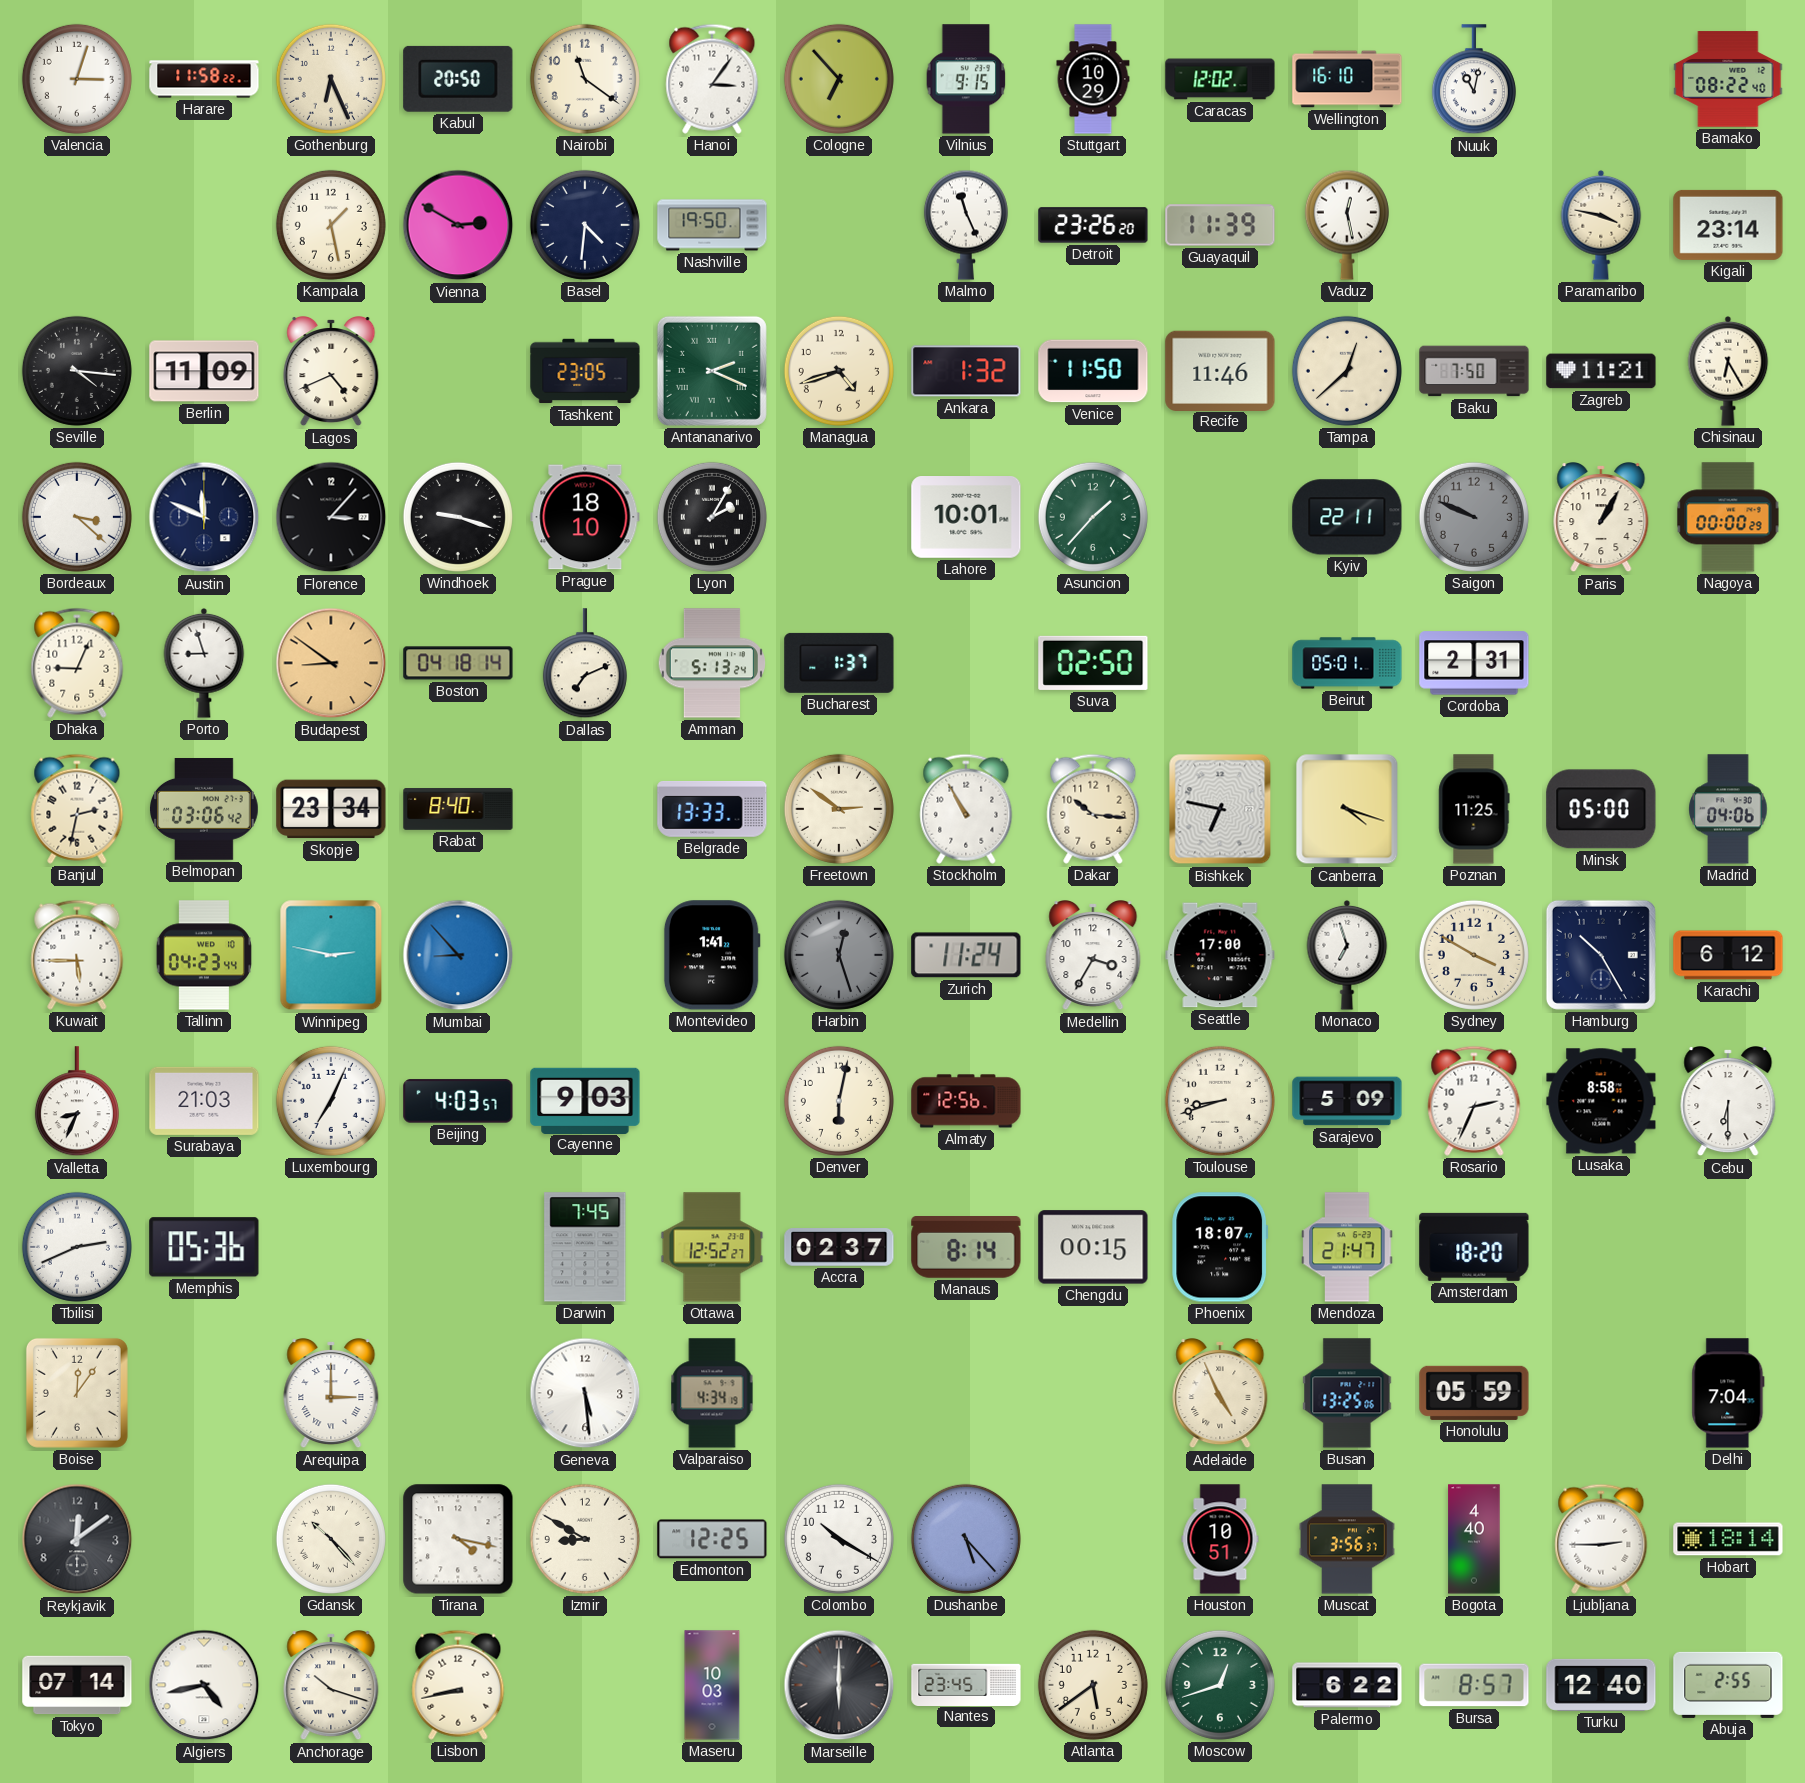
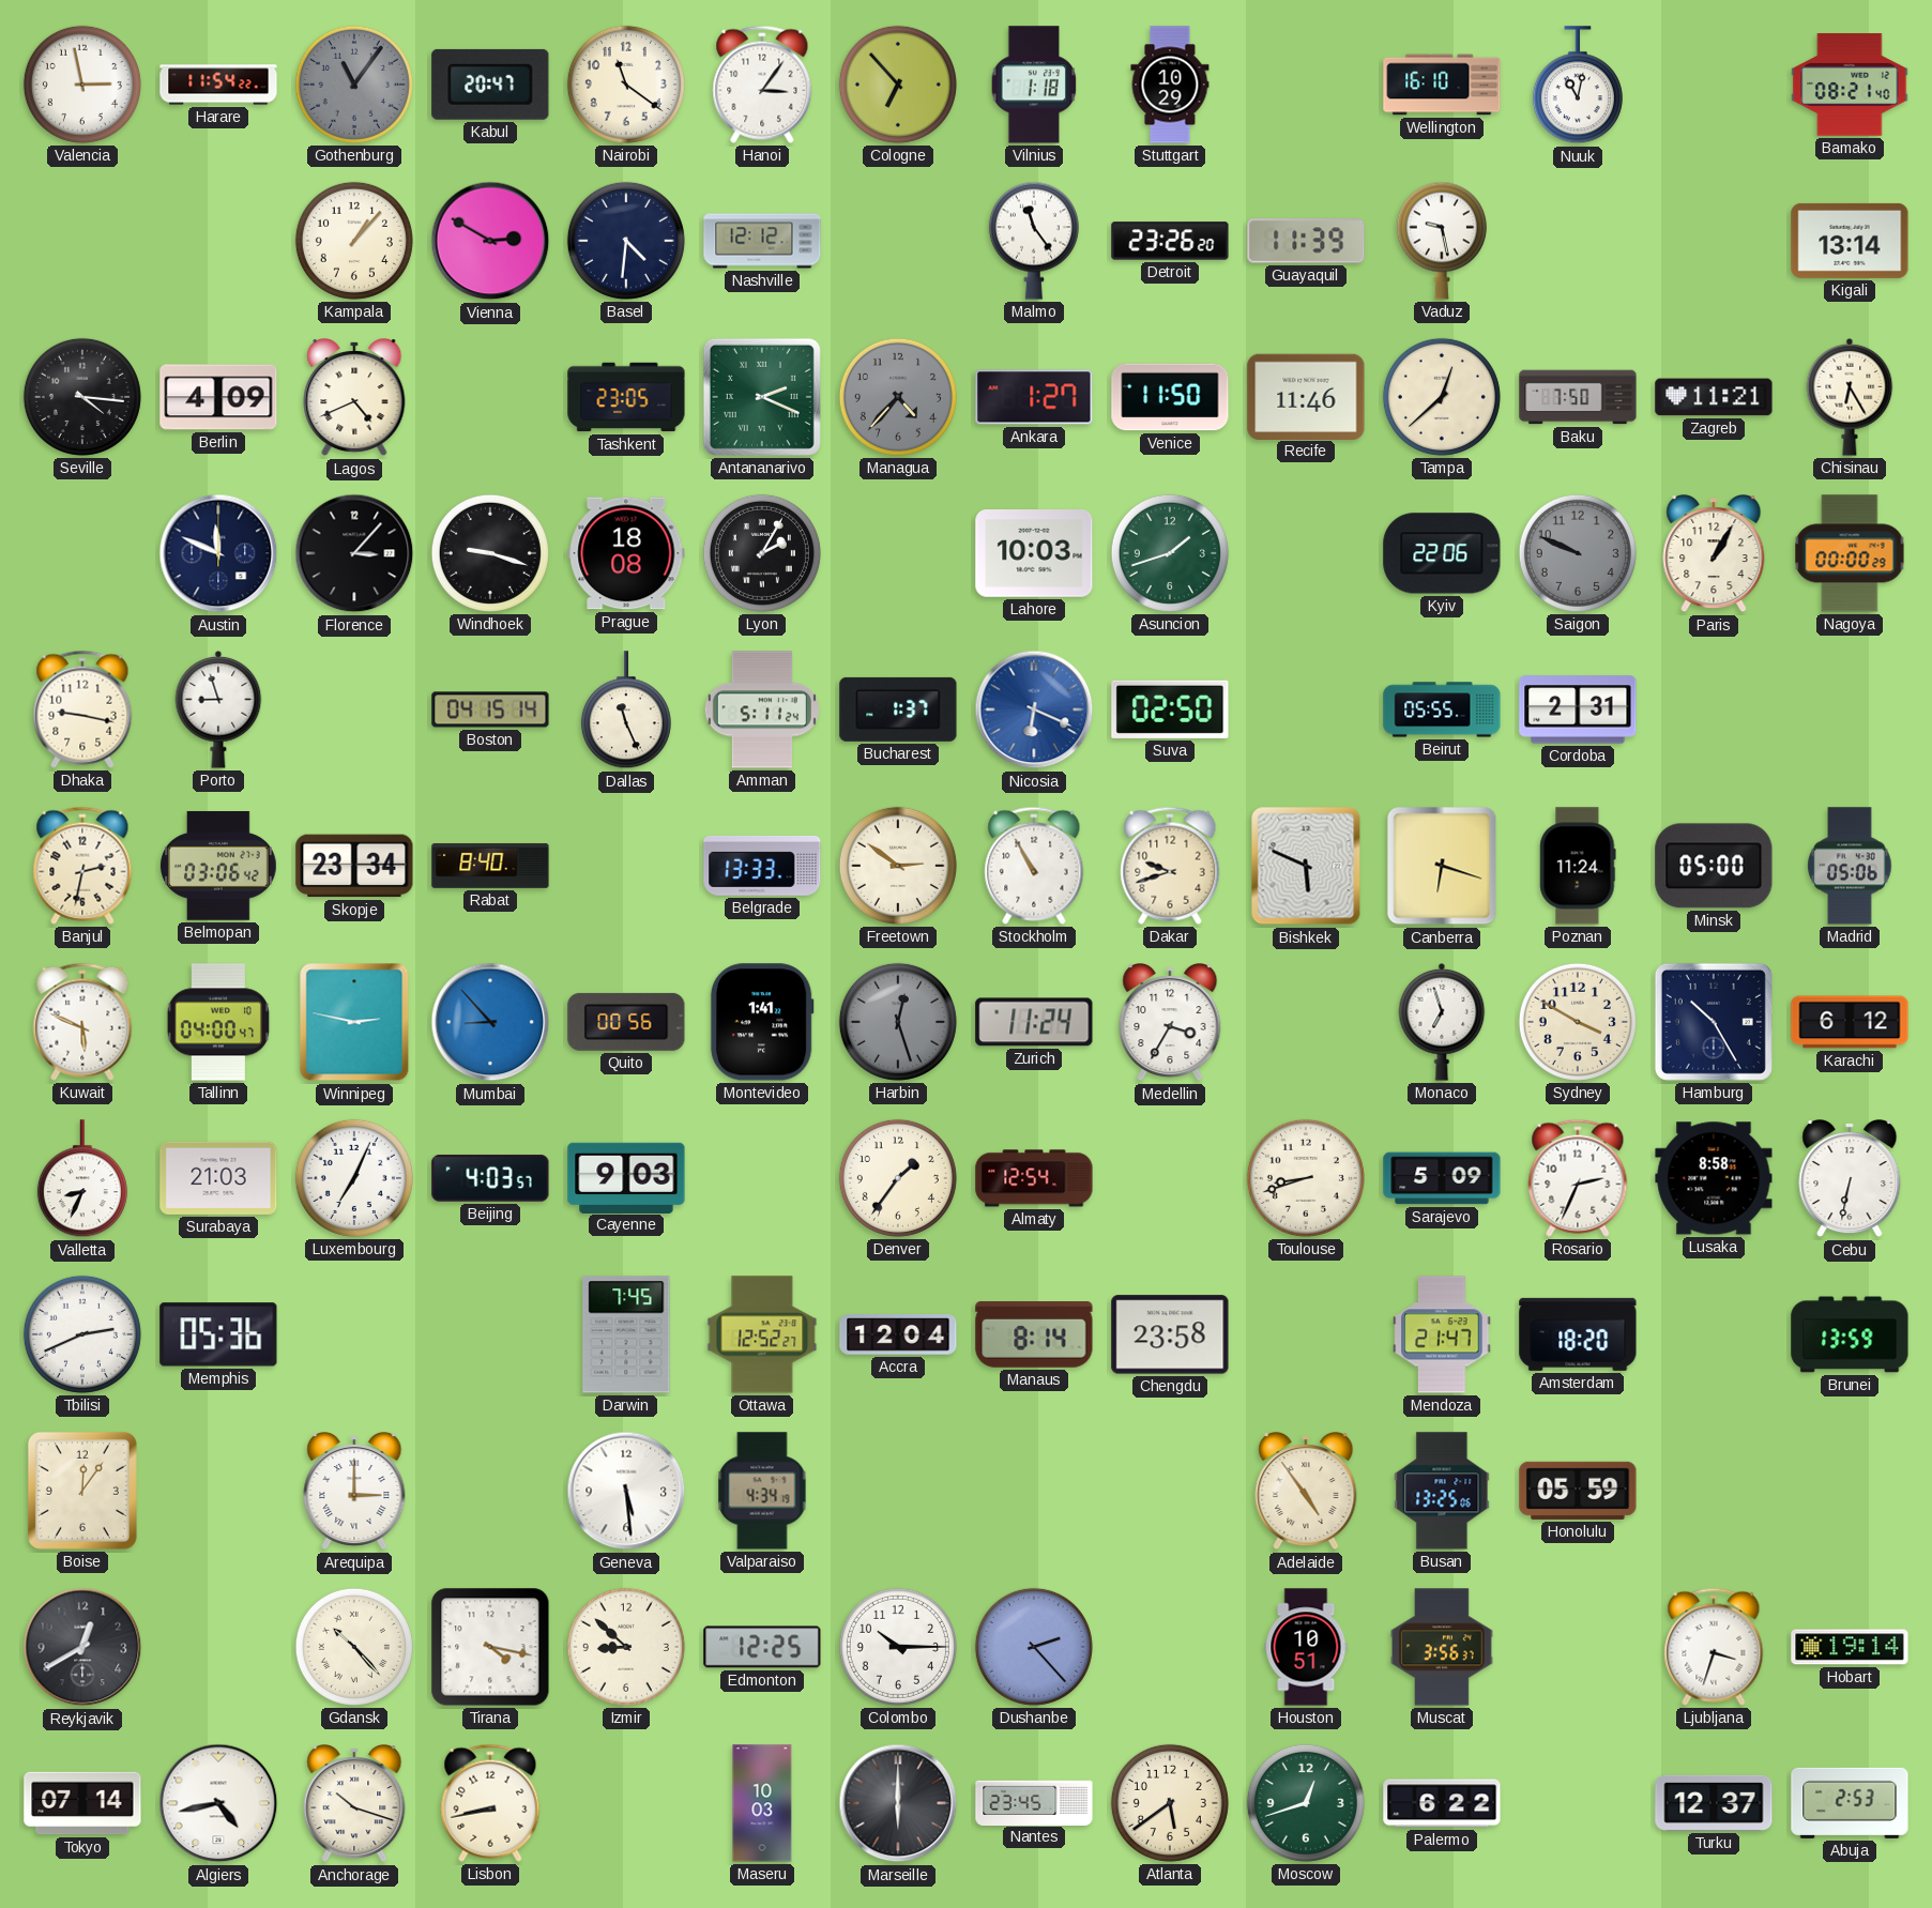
Valencia: 3:03 -> 2:58
Harare: 11:58 -> 11:54
Gothenburg: 6:26 -> 11:06
Gothenburg dial: cream -> grey
Kabul: 20:50 -> 20:47
Vilnius: 9:15 -> 1:18
Caracas: 12:02 -> none
Bamako: 08:22 -> 08:21
Kampala: 1:28 -> 1:07
Nashville: 19:50 -> 12:12
Malmo: 11:26 -> 11:24
Vaduz: 12:28 -> 9:28
Paramaribo: 3:47 -> none
Kigali: 23:14 -> 13:14
Berlin: 11:09 -> 4:09
Managua: 4:42 -> 4:37
Managua dial: cream -> grey
Ankara: 1:32 -> 1:27
Bordeaux: 3:22 -> none
Prague: 18:10 -> 18:08
Lahore: 10:01 -> 10:03
Asuncion: 1:37 -> 1:42
Kyiv: 22:11 -> 22:06
Dhaka: 9:04 -> 9:17
Budapest: 8:51 -> none
Boston: 04:18 -> 04:15
Dallas: 7:11 -> 11:26
Amman: 5:13 -> 5:11
Nicosia: none -> 6:19
Beirut: 05:01 -> 05:55
Dakar: 10:16 -> 9:42
Bishkek: 6:47 -> 5:49
Canberra: 4:18 -> 6:18
Poznan: 11:25 -> 11:24
Madrid: 04:06 -> 05:06
Kuwait: 5:45 -> 5:49
Tallinn: 04:23 -> 04:00
Quito: none -> 00:56
Seattle: 17:00 -> none
Denver: 6:02 -> 1:36
Almaty: 12:56 -> 12:54
Cebu: 6:30 -> 6:32
Accra: 02:37 -> 12:04
Chengdu: 00:15 -> 23:58
Phoenix: 18:07 -> none
Brunei: none -> 13:59
Adelaide: 4:56 -> 4:54
Delhi: 7:04 -> none
Reykjavik: 12:09 -> 12:40
Izmir: 8:50 -> 8:52
Colombo: 10:20 -> 10:15
Dushanbe: 5:23 -> 2:23
Bogota: 4:40 -> none
Ljubljana: 2:45 -> 3:33
Hobart: 18:14 -> 19:14
Bursa: 8:57 -> none
Turku: 12:40 -> 12:37
Abuja: 2:55 -> 2:53
